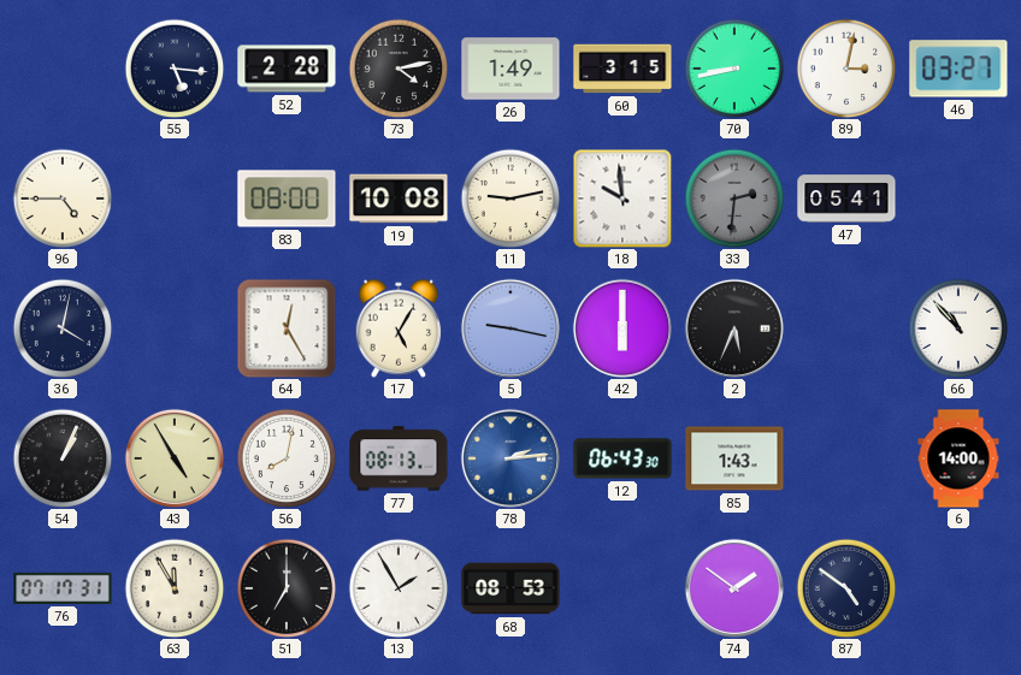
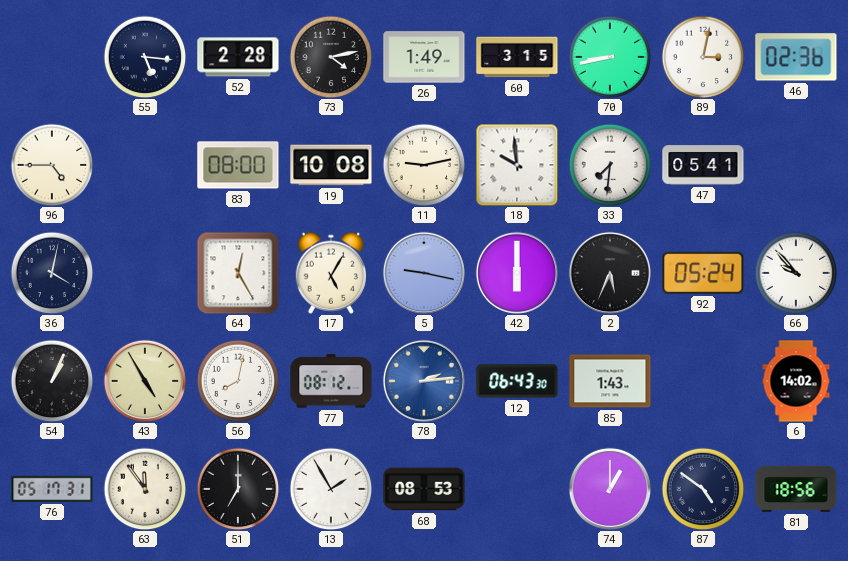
46: 03:27 -> 02:36
33: 2:31 -> 7:31
33 dial: grey -> white
92: none -> 05:24
66: 10:53 -> 9:53
77: 08:13 -> 08:12
6: 14:00 -> 14:02
76: 07:17 -> 05:17
63: 11:55 -> 11:54
74: 1:51 -> 1:00
81: none -> 18:56
